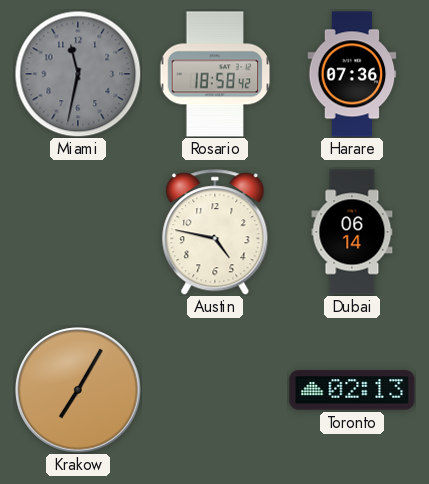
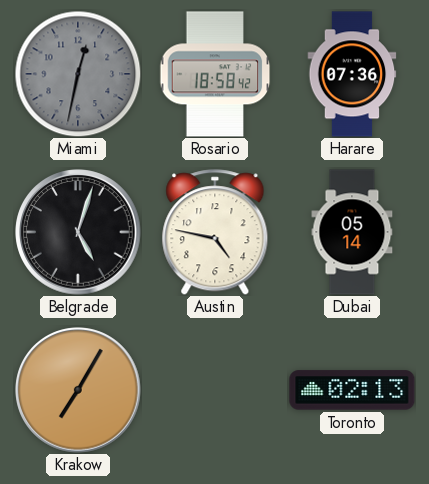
Miami: 11:32 -> 12:32
Belgrade: none -> 5:03
Dubai: 06:14 -> 05:14
